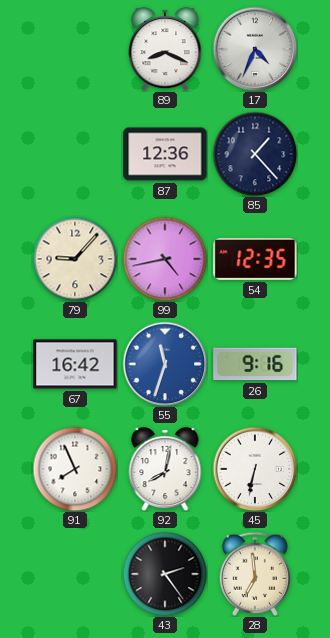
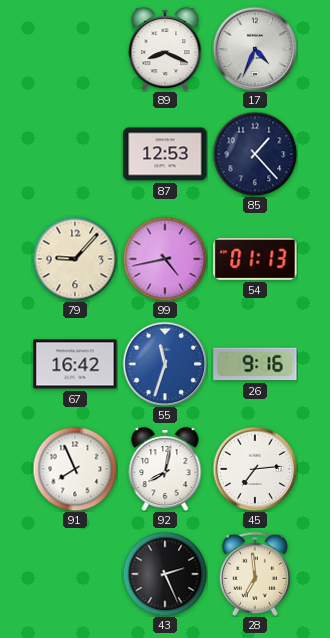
87: 12:36 -> 12:53
54: 12:35 -> 01:13
45: 6:32 -> 7:14
43: 2:24 -> 2:26
